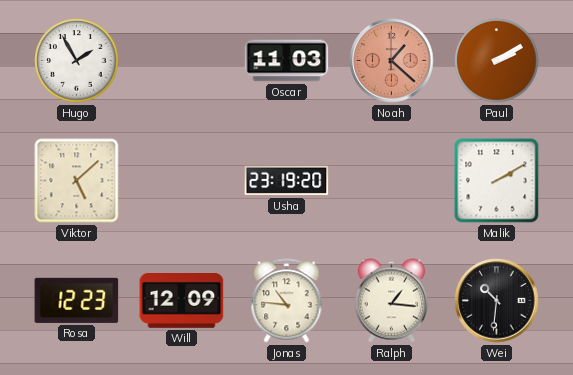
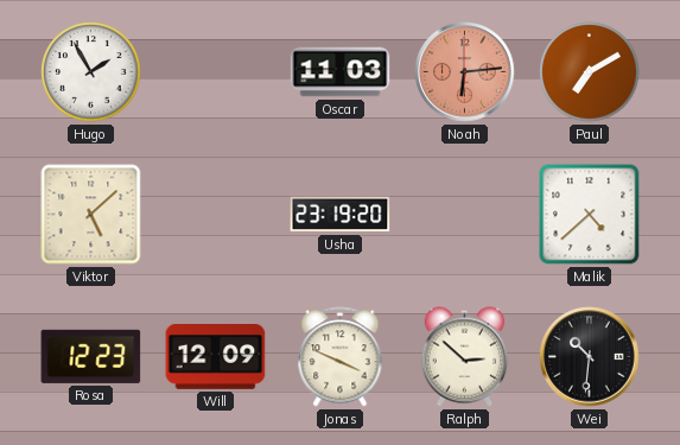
Noah: 1:22 -> 6:14
Paul: 2:10 -> 7:10
Malik: 2:10 -> 4:38
Jonas: 10:46 -> 3:49
Ralph: 1:16 -> 2:52
